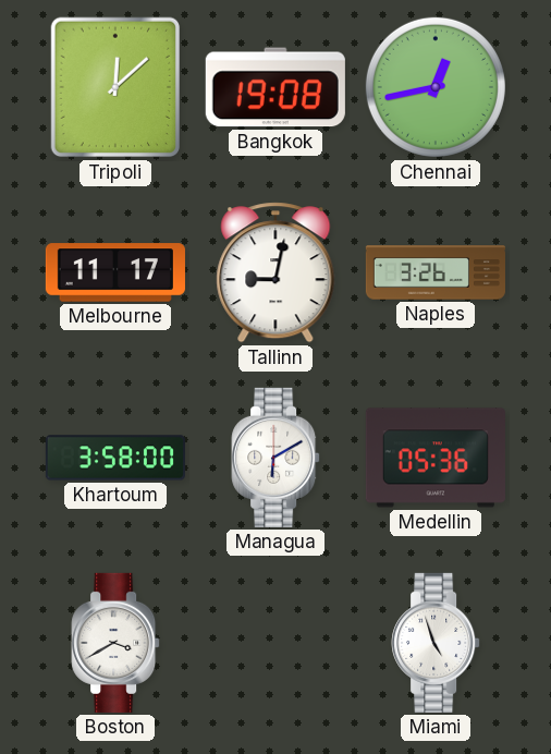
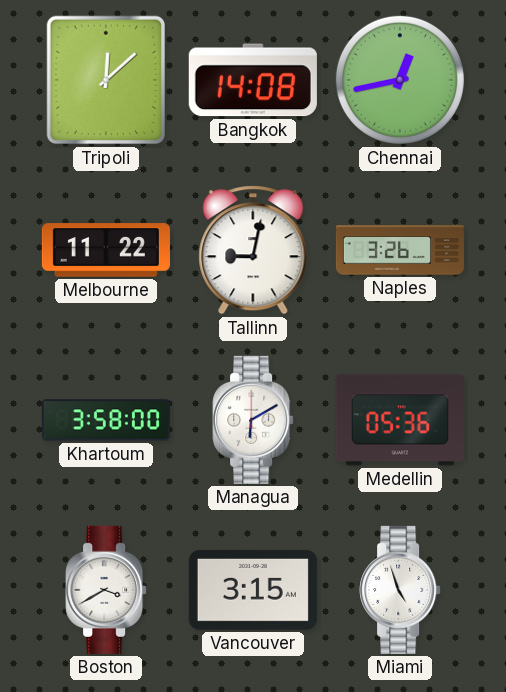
Bangkok: 19:08 -> 14:08
Melbourne: 11:17 -> 11:22
Vancouver: none -> 3:15
